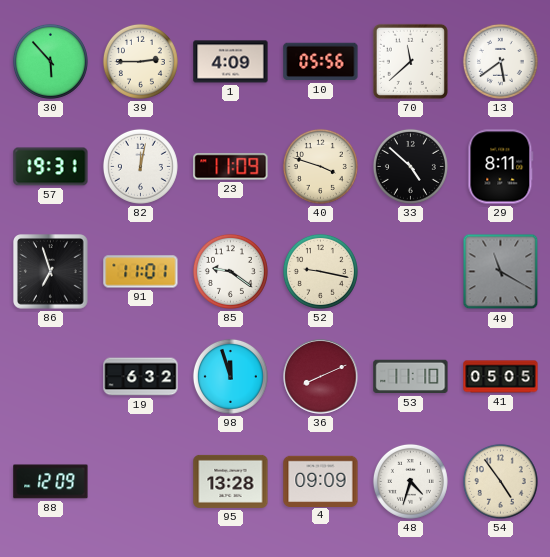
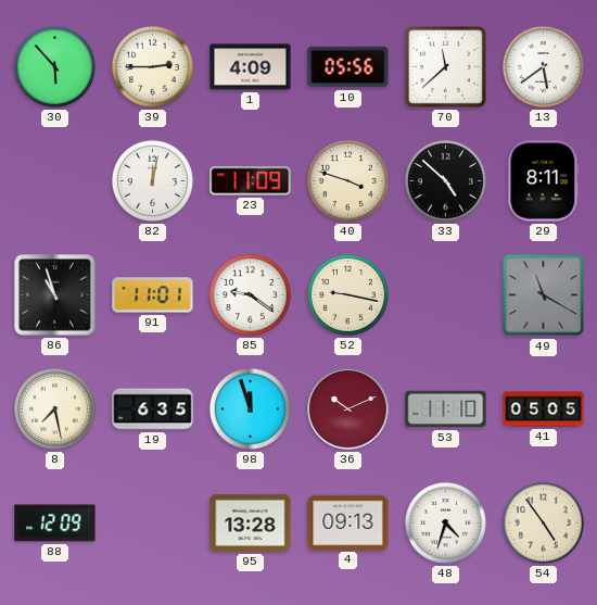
57: 19:31 -> none
86: 6:57 -> 10:57
8: none -> 7:28
19: 6:32 -> 6:35
36: 8:11 -> 10:11
4: 09:09 -> 09:13
